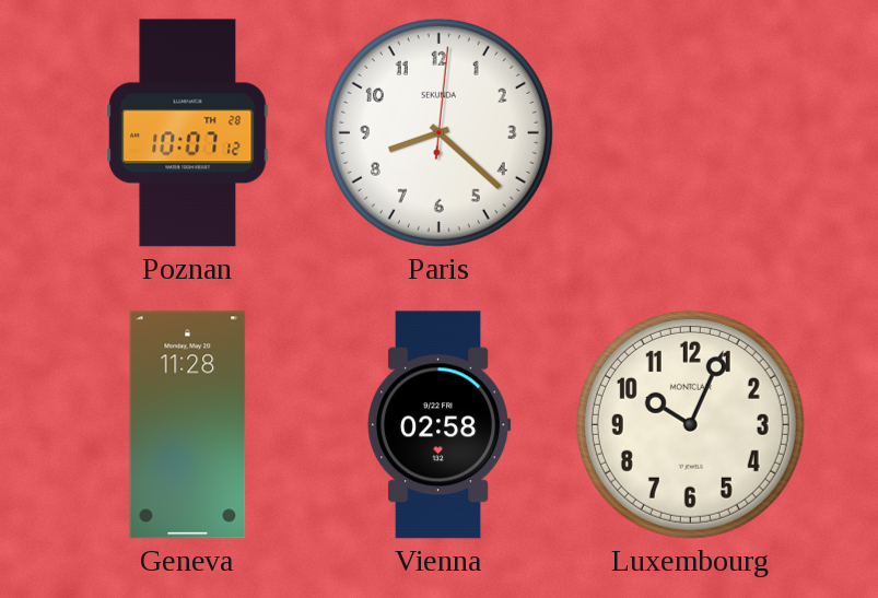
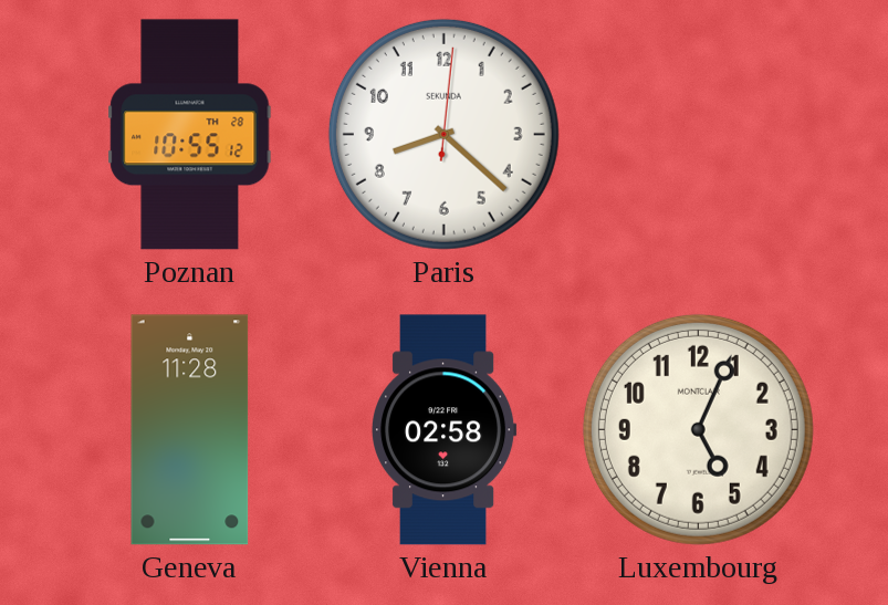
Poznan: 10:07 -> 10:55
Luxembourg: 10:04 -> 5:04
